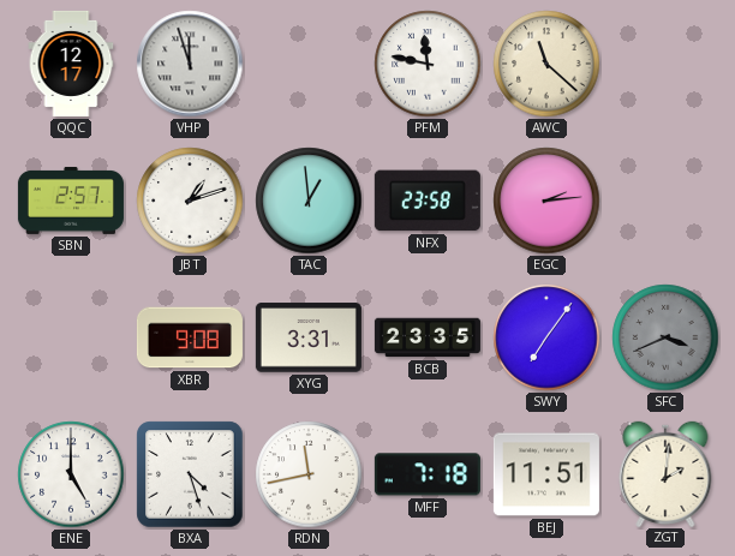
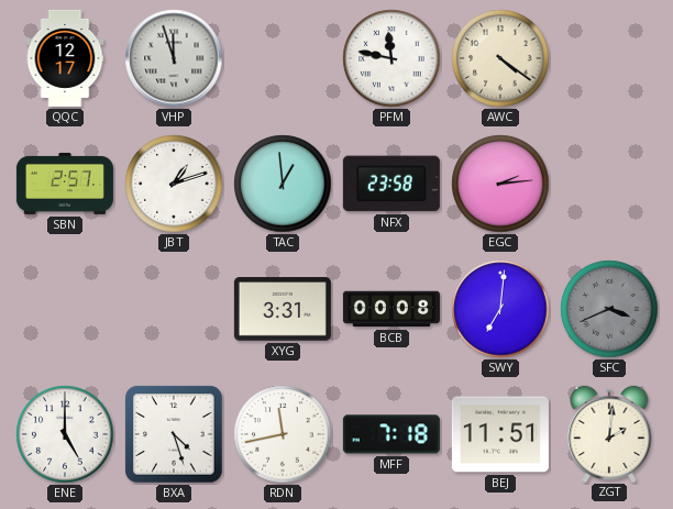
AWC: 11:22 -> 4:21
XBR: 9:08 -> none
BCB: 23:35 -> 00:08
SWY: 7:06 -> 7:01
